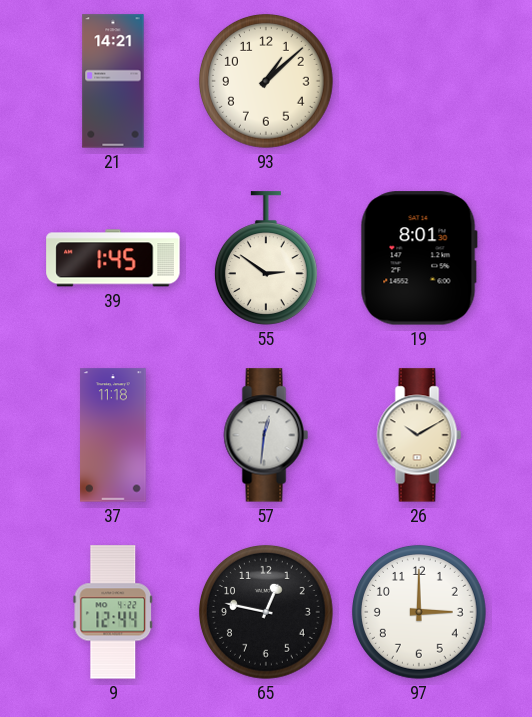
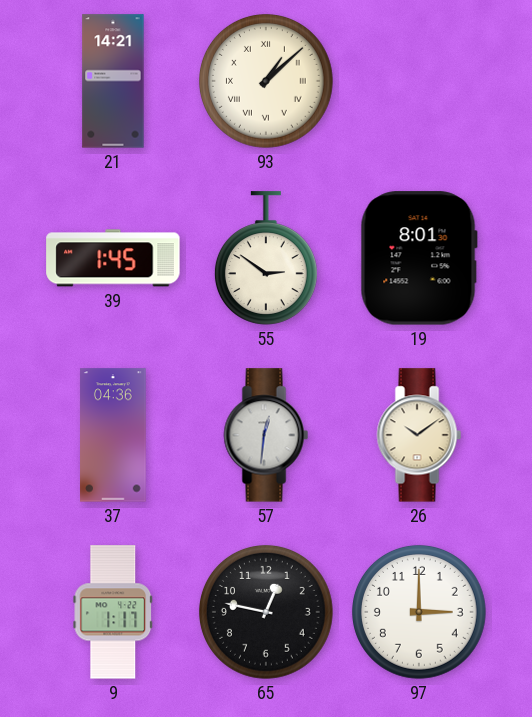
93 numerals: Arabic -> Roman
37: 11:18 -> 04:36
26: 10:10 -> 10:09
9: 12:44 -> 1:17
